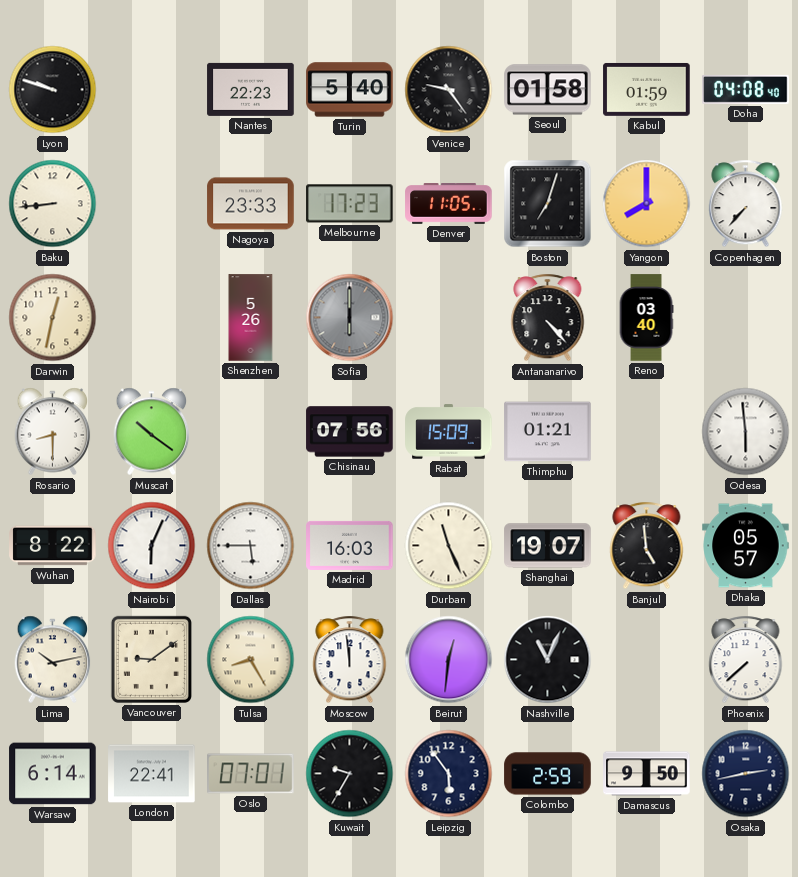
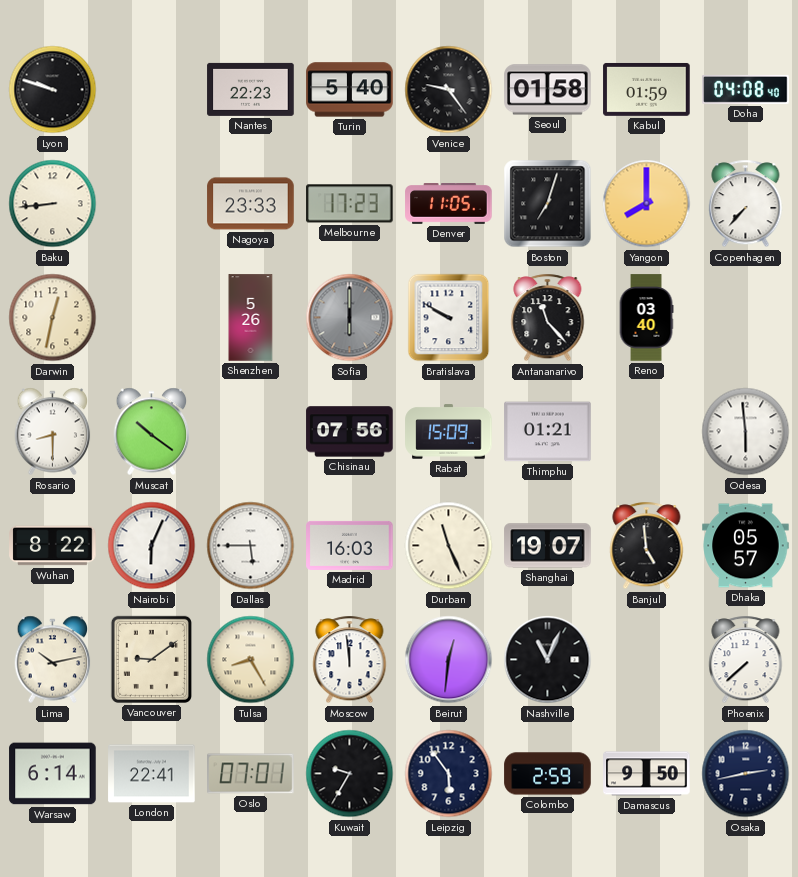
Bratislava: none -> 9:50
Antananarivo: 4:23 -> 11:23
